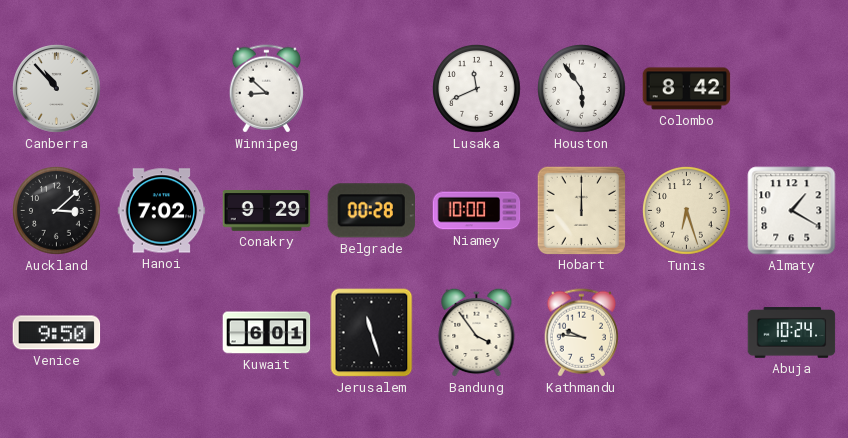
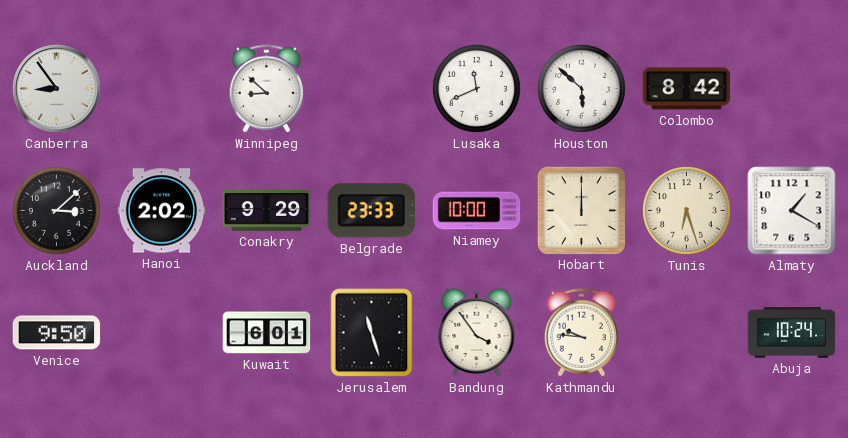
Canberra: 10:53 -> 8:54
Houston: 5:54 -> 5:52
Hanoi: 7:02 -> 2:02
Belgrade: 00:28 -> 23:33
